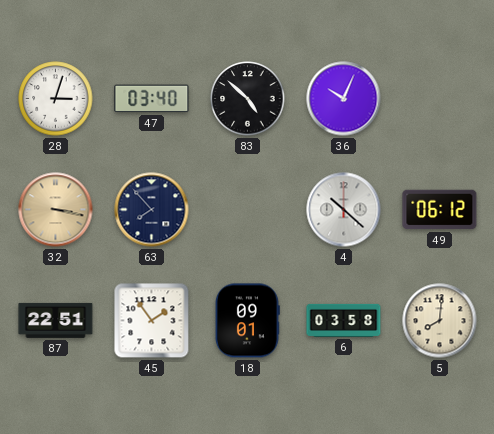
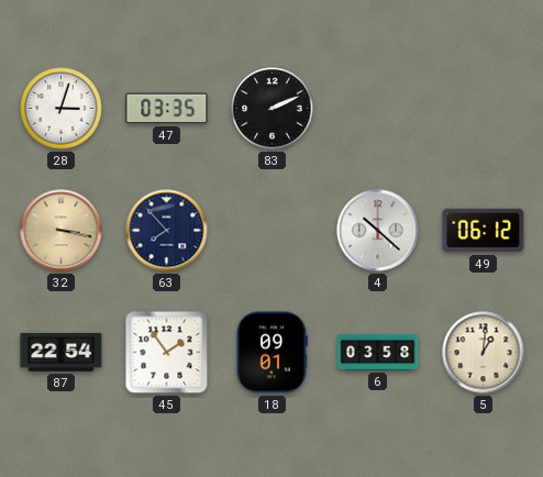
47: 03:40 -> 03:35
83: 4:52 -> 2:11
36: 10:04 -> none
87: 22:51 -> 22:54
5: 8:01 -> 1:01
